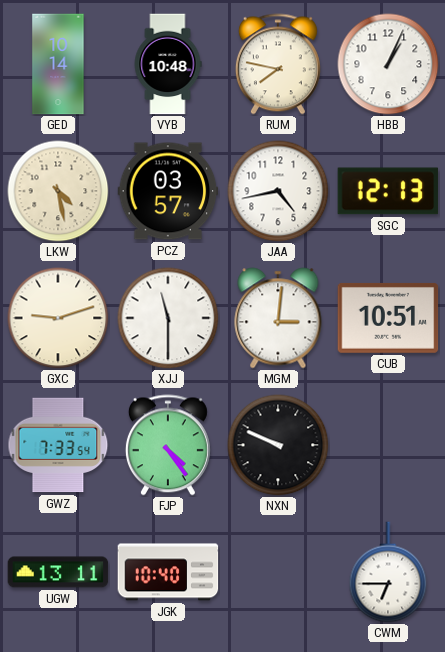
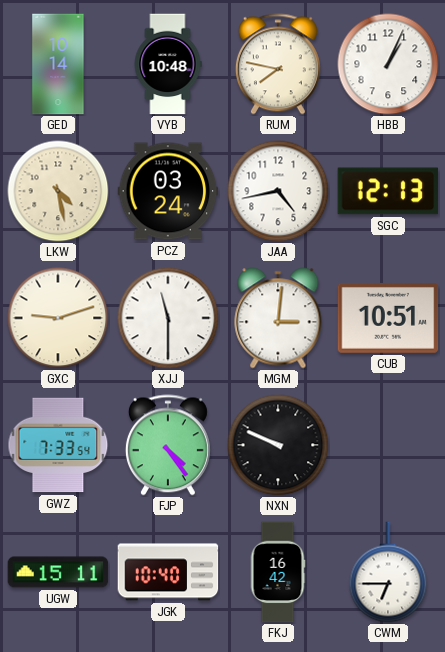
PCZ: 03:57 -> 03:24
UGW: 13:11 -> 15:11
FKJ: none -> 16:42
